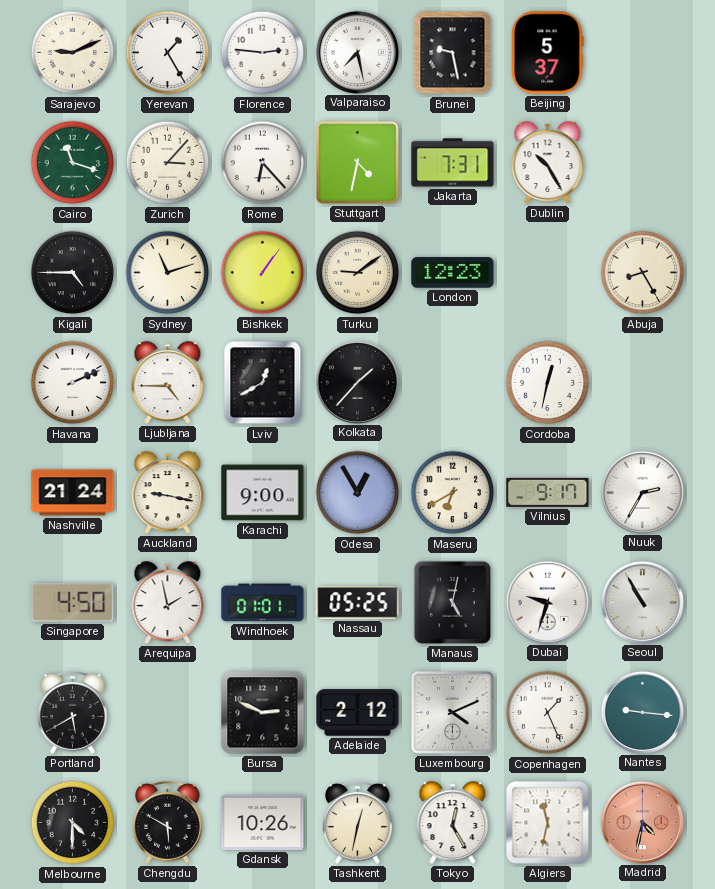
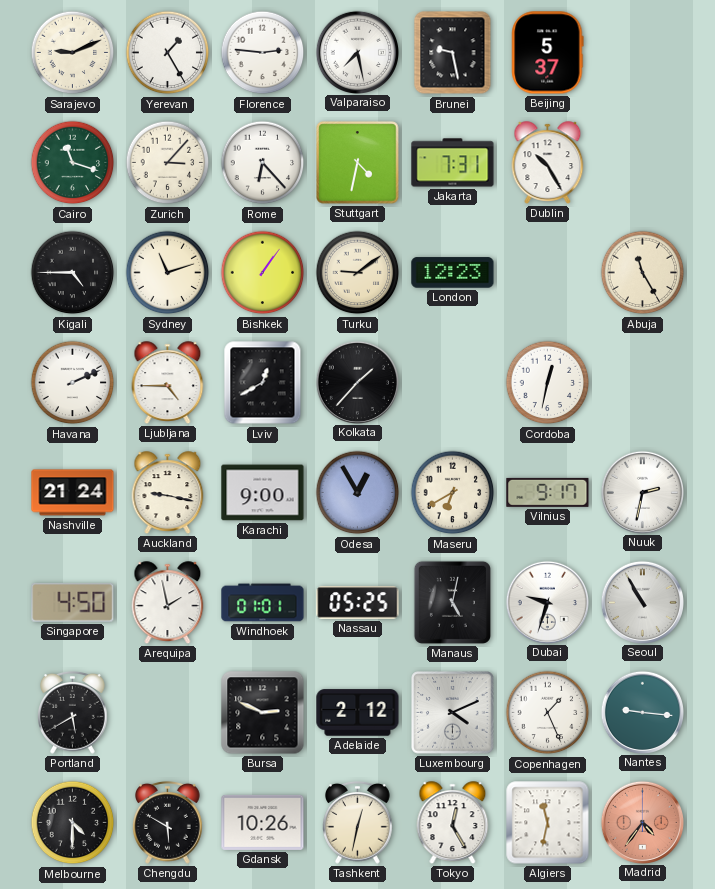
Abuja: 8:25 -> 11:25
Nuuk: 2:35 -> 2:32
Madrid: 4:32 -> 4:36
